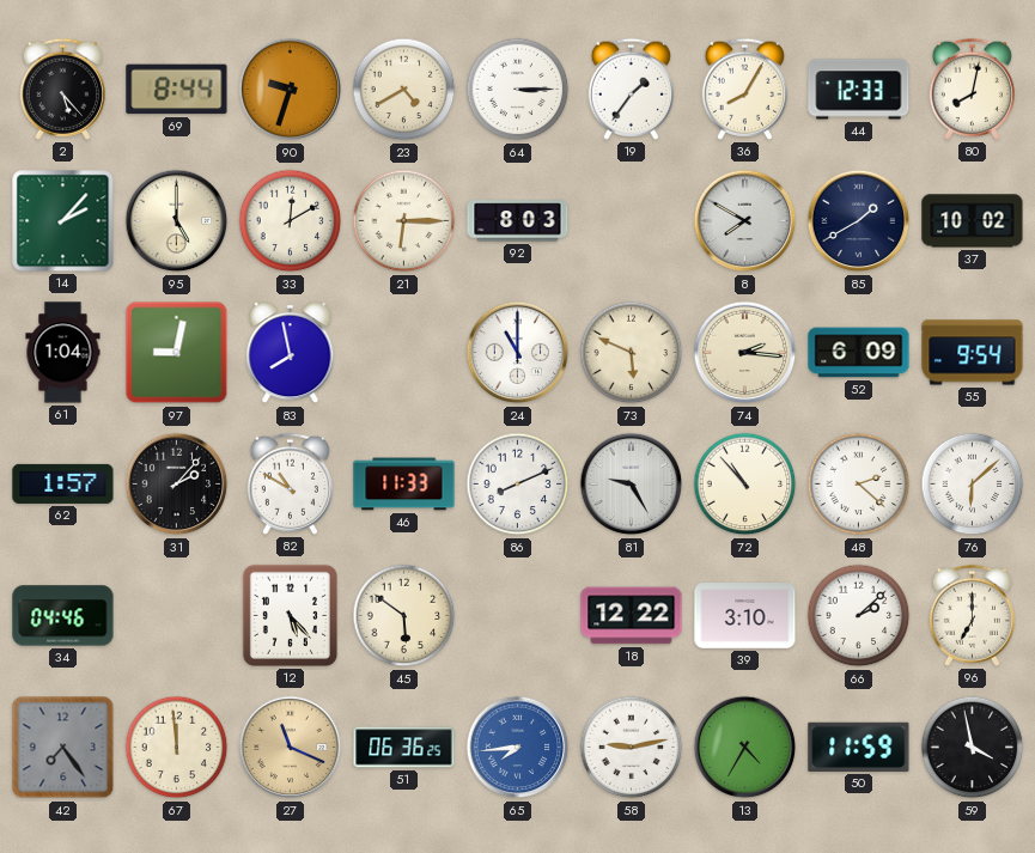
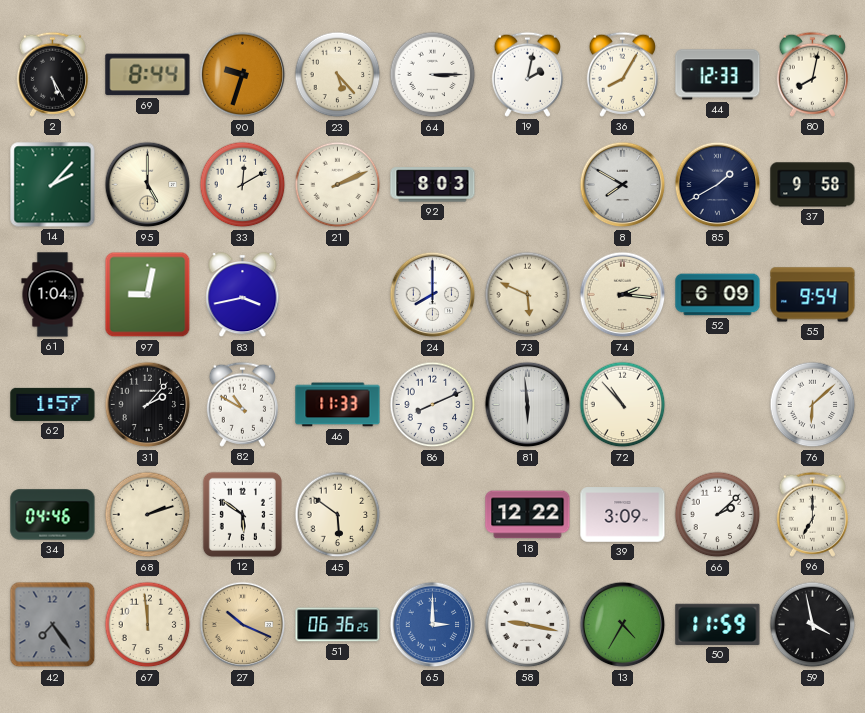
2: 5:23 -> 5:25
23: 4:40 -> 5:23
19: 1:36 -> 2:02
21: 6:15 -> 2:11
37: 10:02 -> 9:58
83: 7:58 -> 3:43
24: 11:00 -> 8:00
81: 9:25 -> 5:59
48: 2:22 -> none
68: none -> 2:12
12: 5:23 -> 5:51
39: 3:10 -> 3:09
27: 11:19 -> 10:19
65: 7:44 -> 3:00
58: 9:13 -> 9:17
